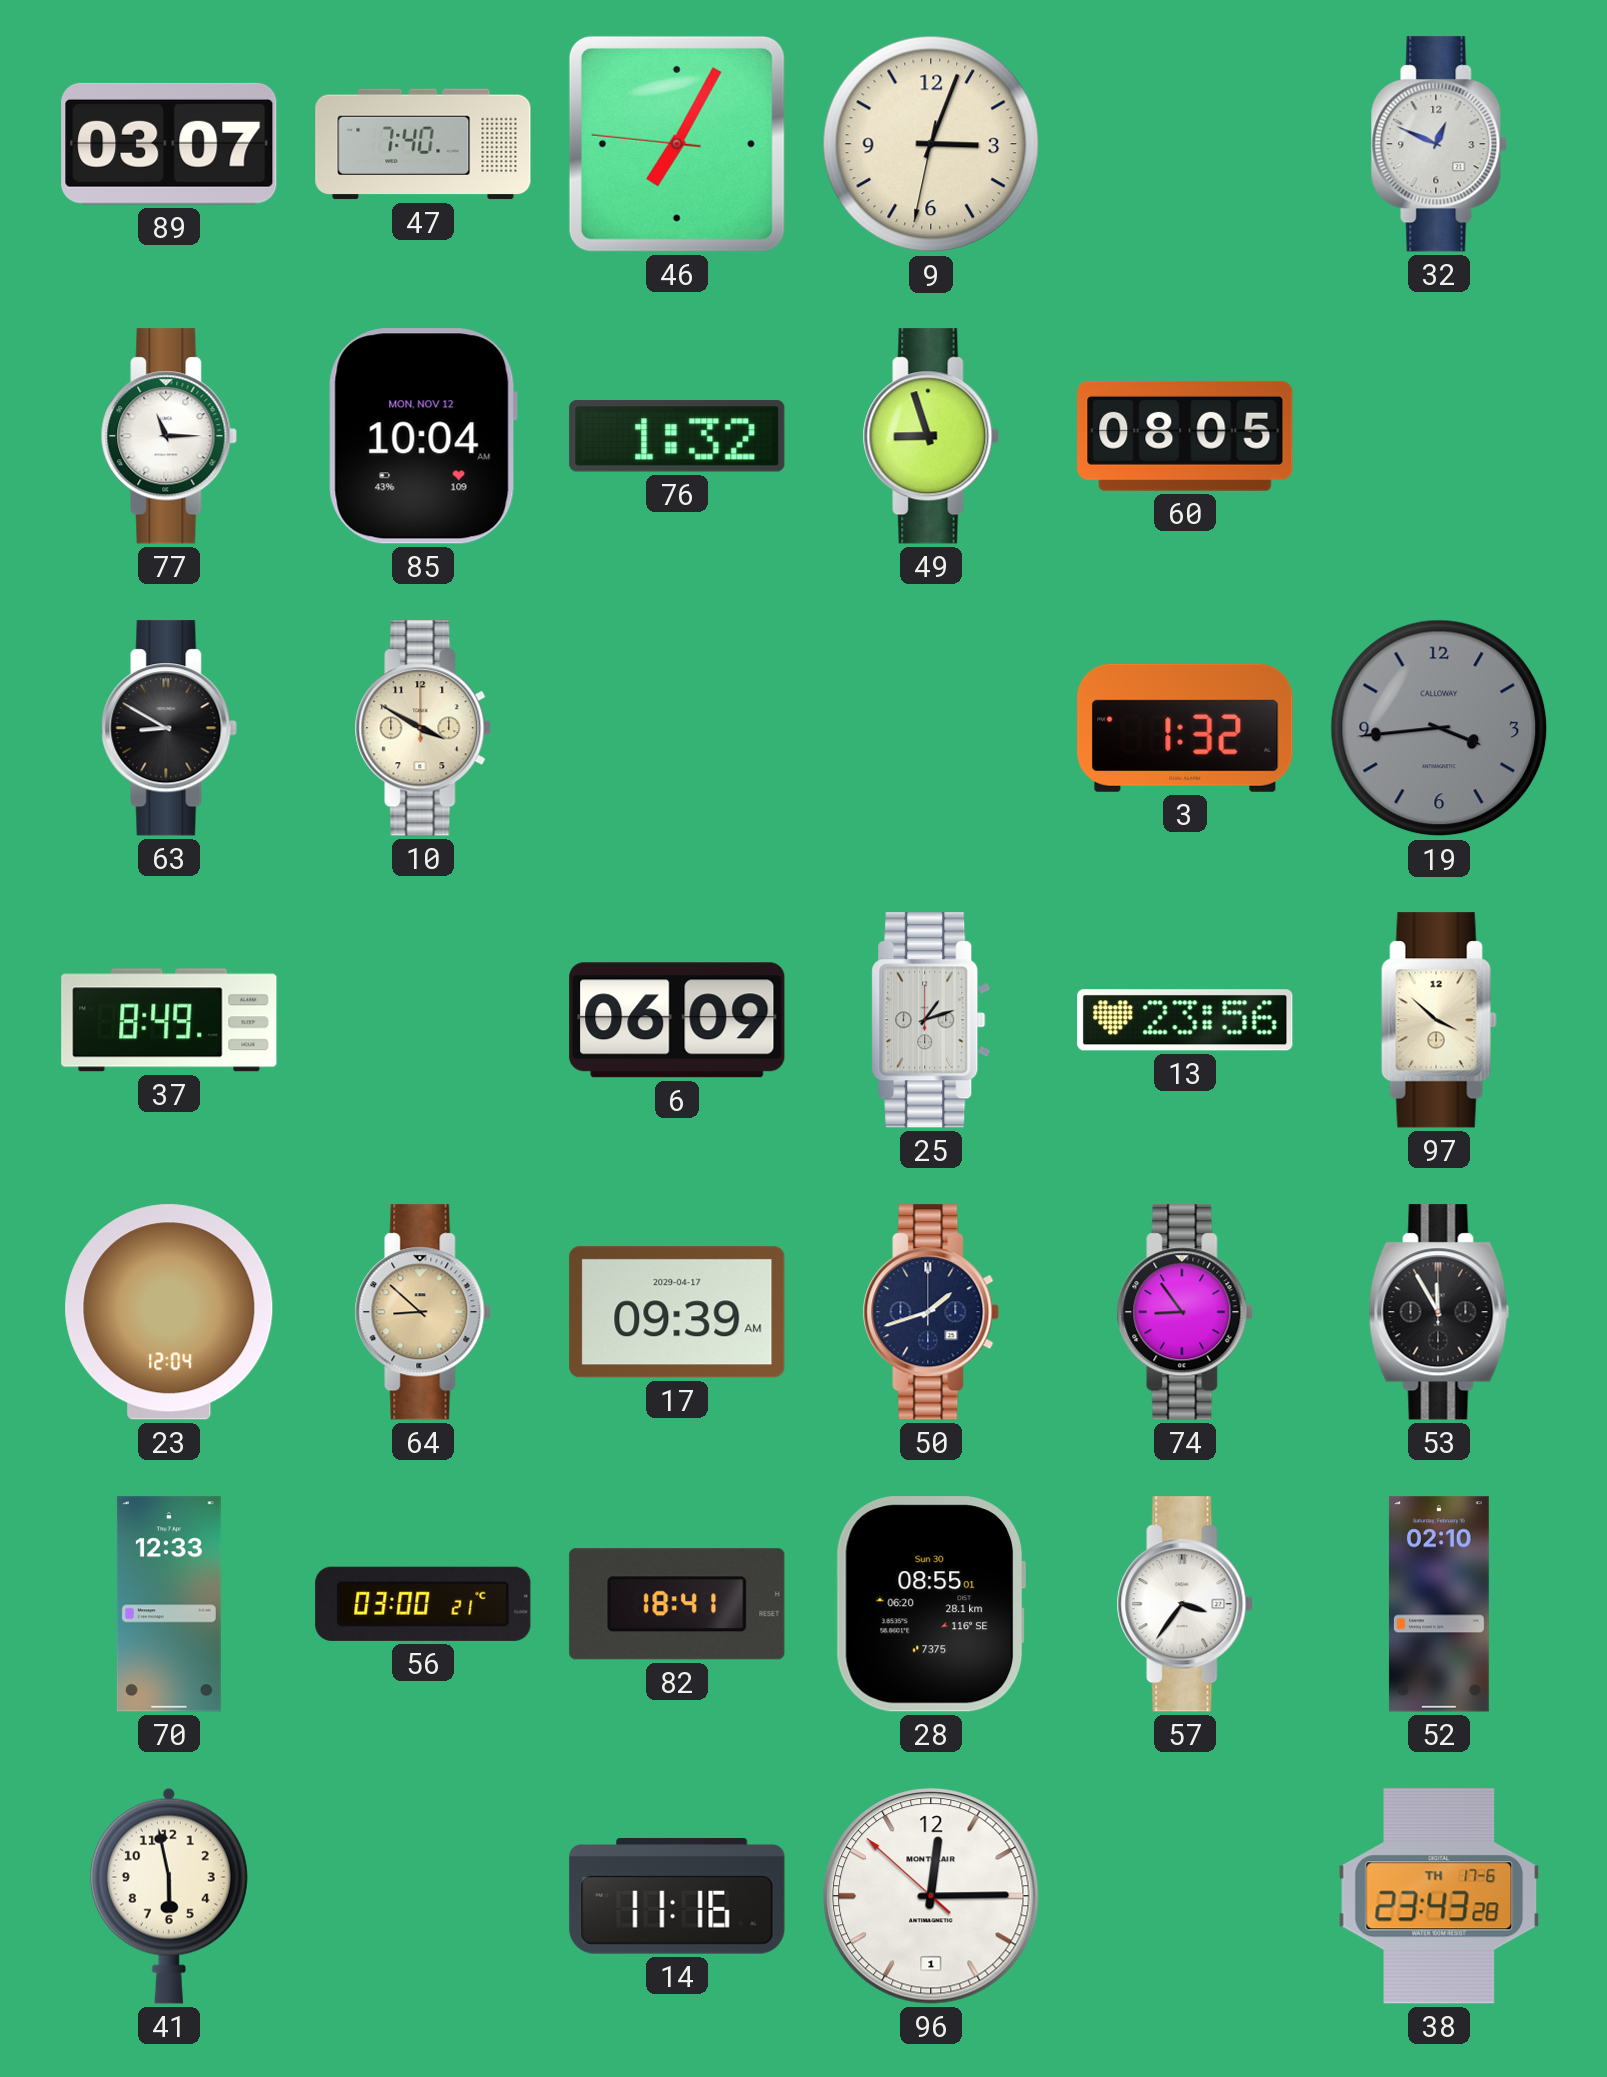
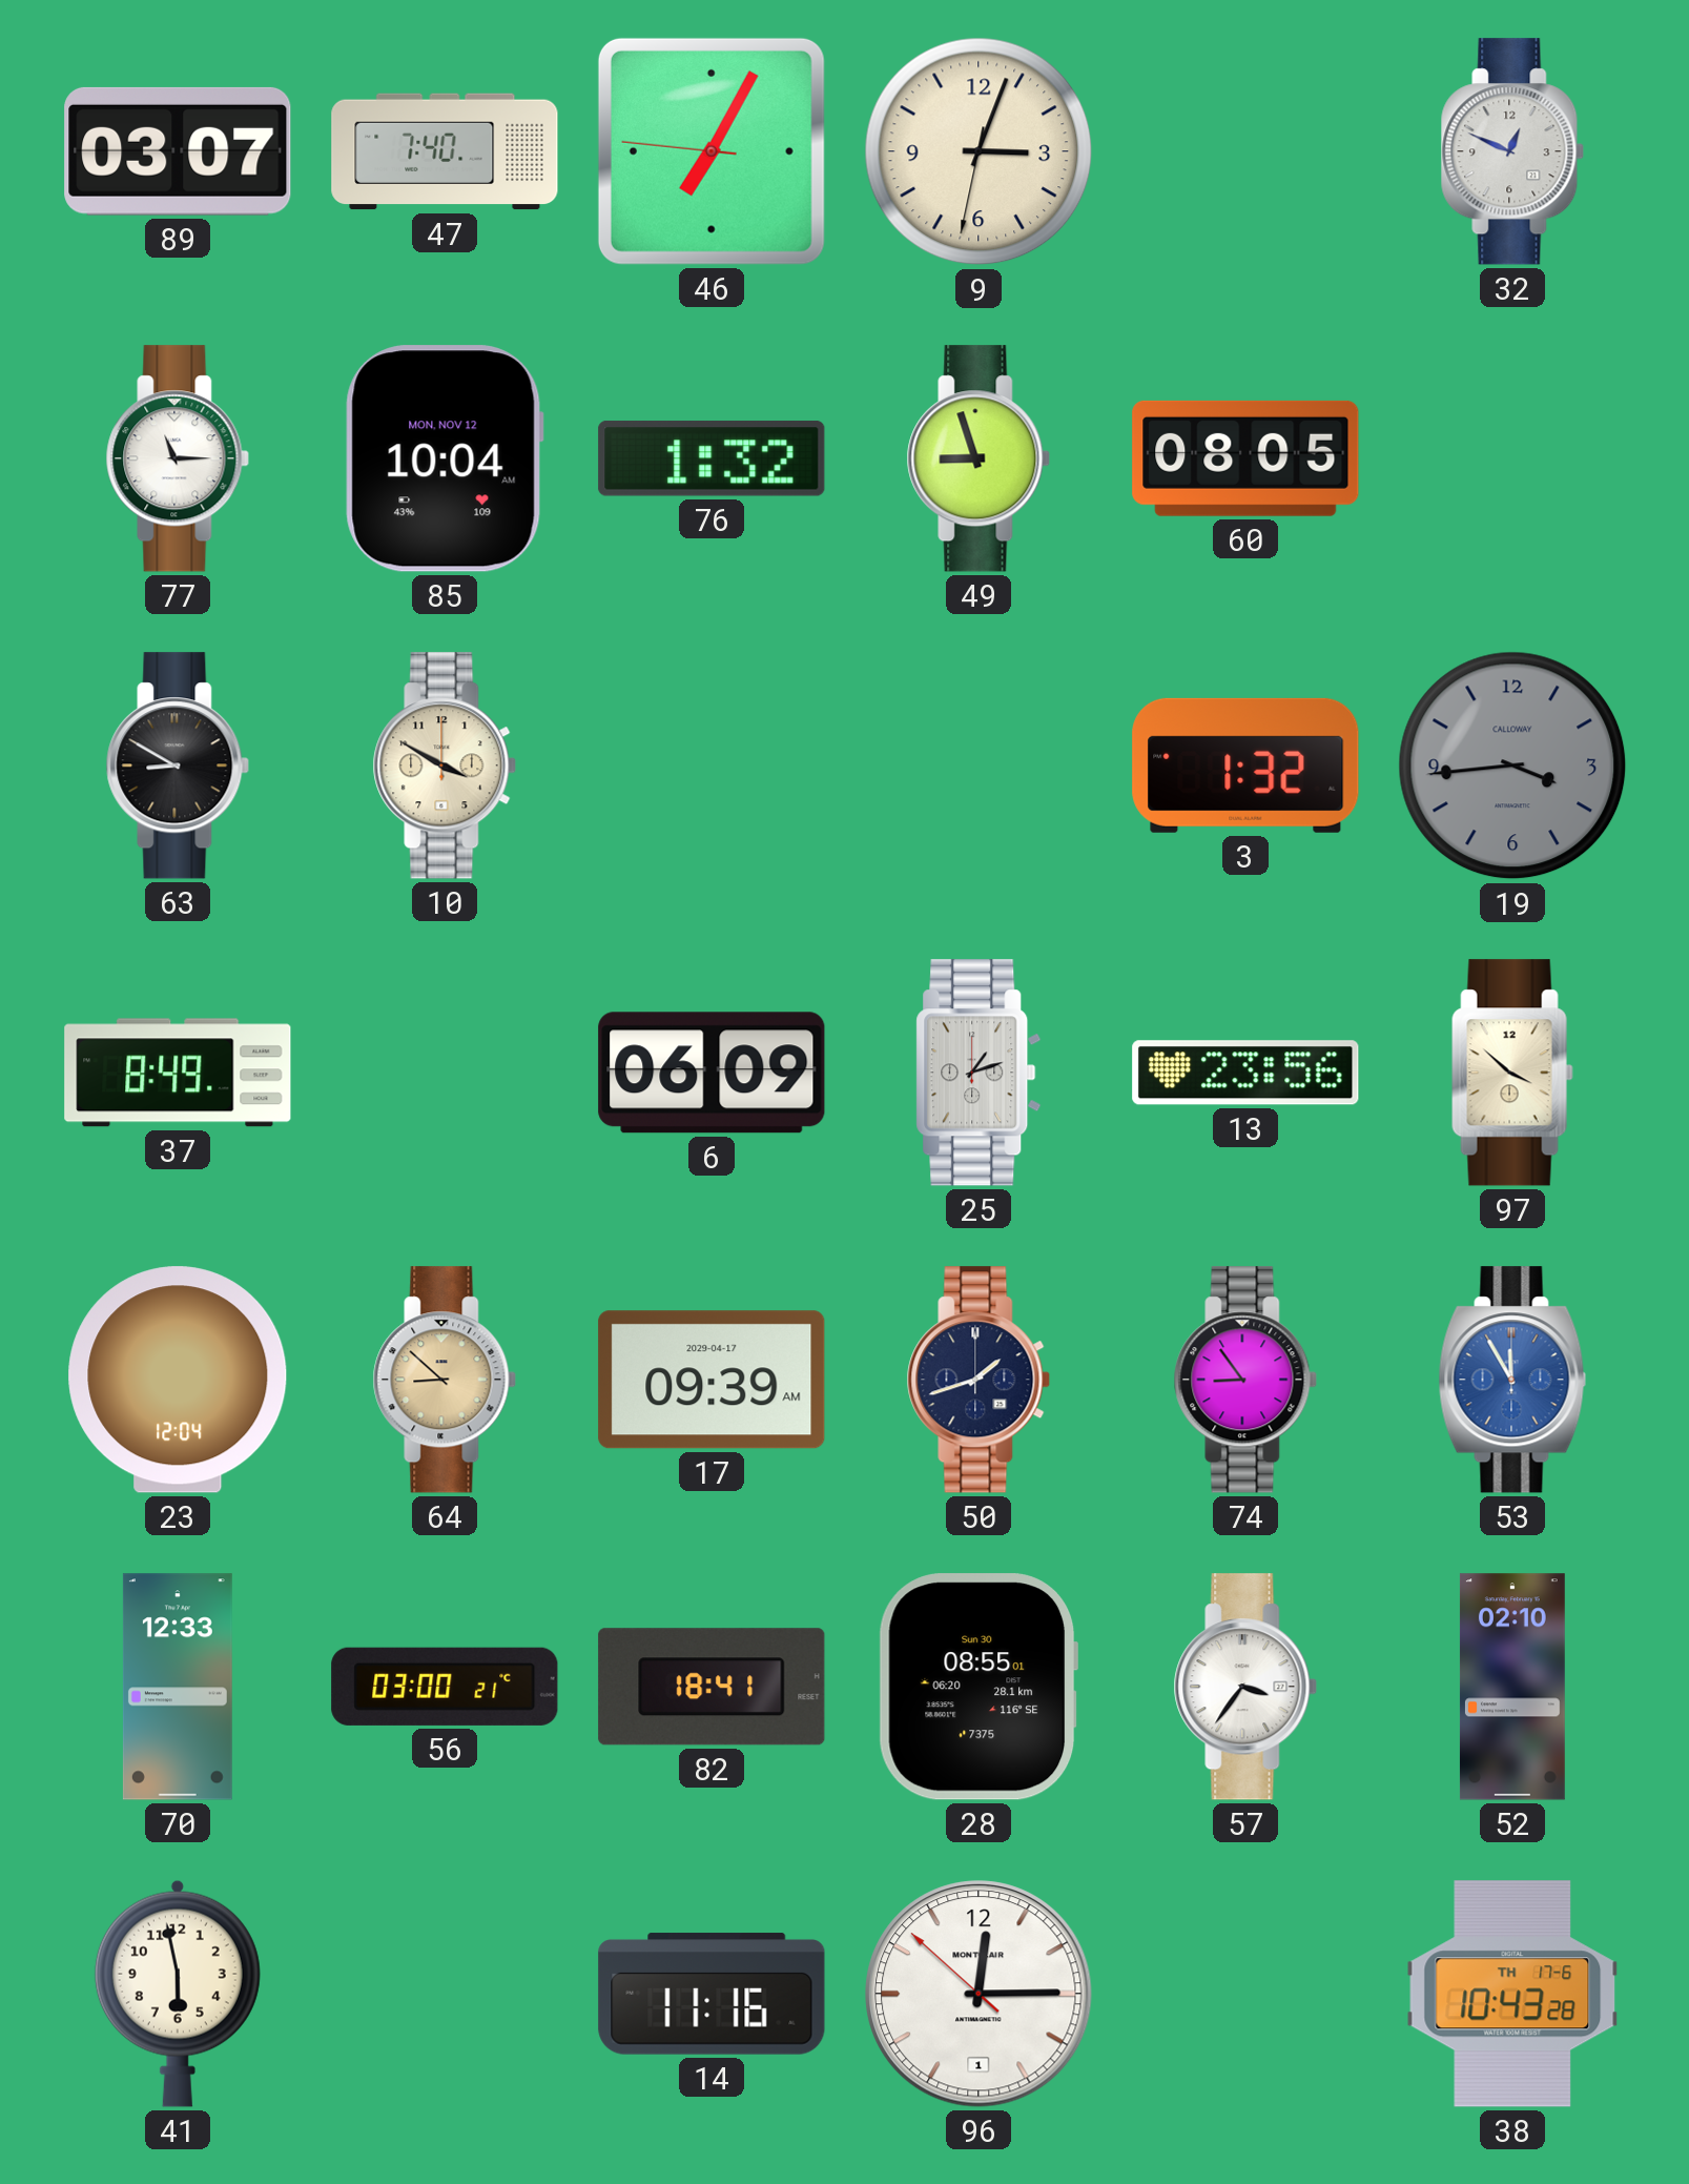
53 dial: black -> blue
38: 23:43 -> 10:43
